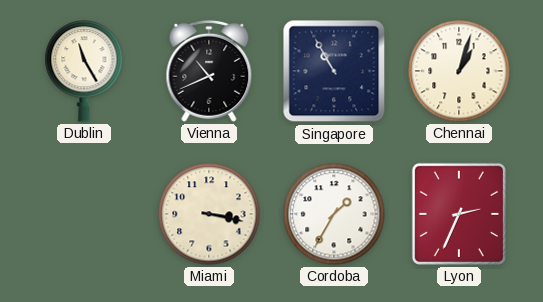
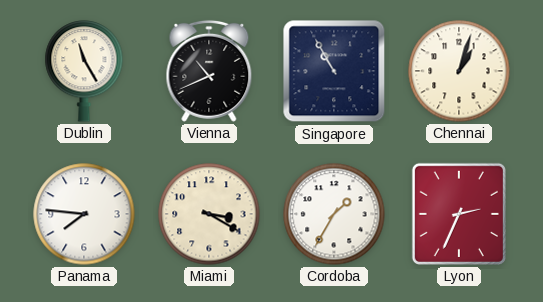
Panama: none -> 7:46
Miami: 3:17 -> 3:20
